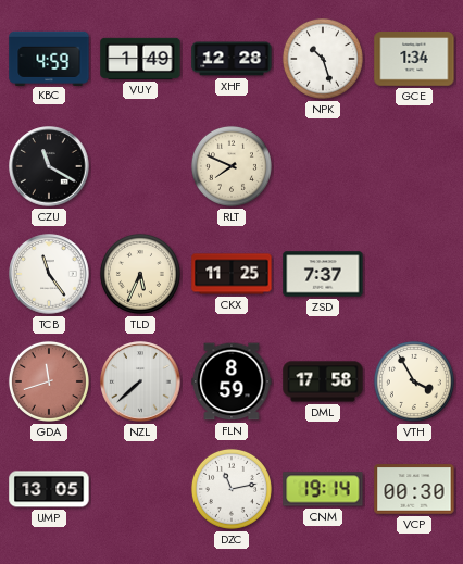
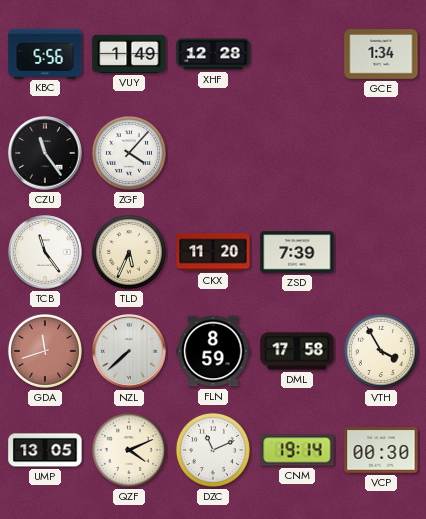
KBC: 4:59 -> 5:56
NPK: 10:27 -> none
CZU: 11:20 -> 11:24
ZGF: none -> 4:07
RLT: 7:49 -> none
CKX: 11:25 -> 11:20
ZSD: 7:37 -> 7:39
QZF: none -> 4:11
DZC: 11:13 -> 11:11
